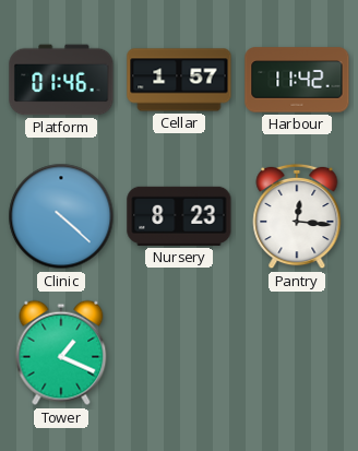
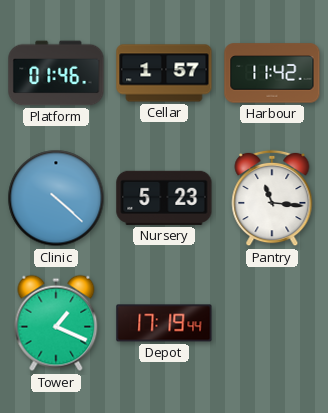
Nursery: 8:23 -> 5:23
Pantry: 12:16 -> 11:16
Depot: none -> 17:19
